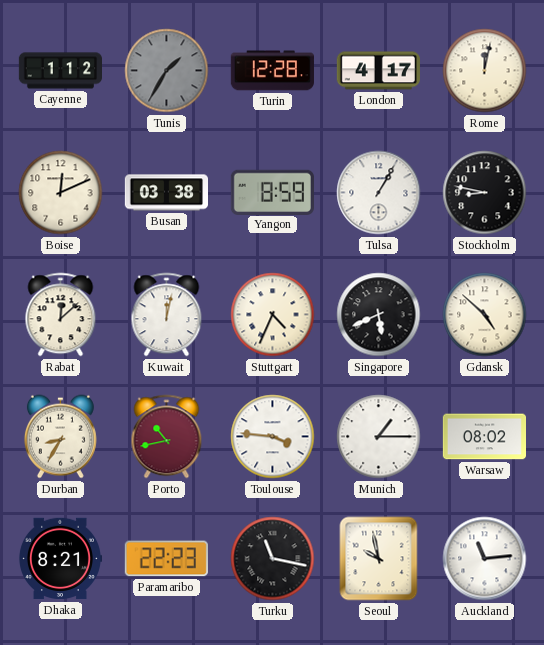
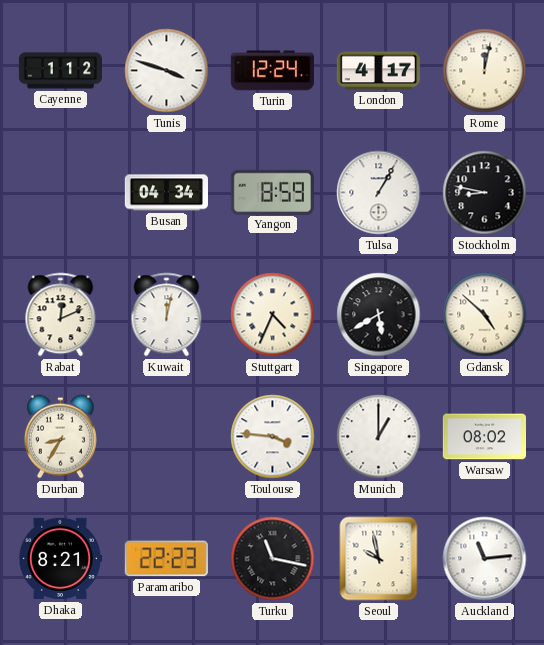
Tunis: 1:35 -> 3:48
Tunis dial: grey -> white
Turin: 12:28 -> 12:24
Boise: 12:11 -> none
Busan: 03:38 -> 04:34
Rabat: 12:08 -> 12:11
Singapore: 5:41 -> 5:40
Porto: 10:43 -> none
Munich: 1:15 -> 1:00
